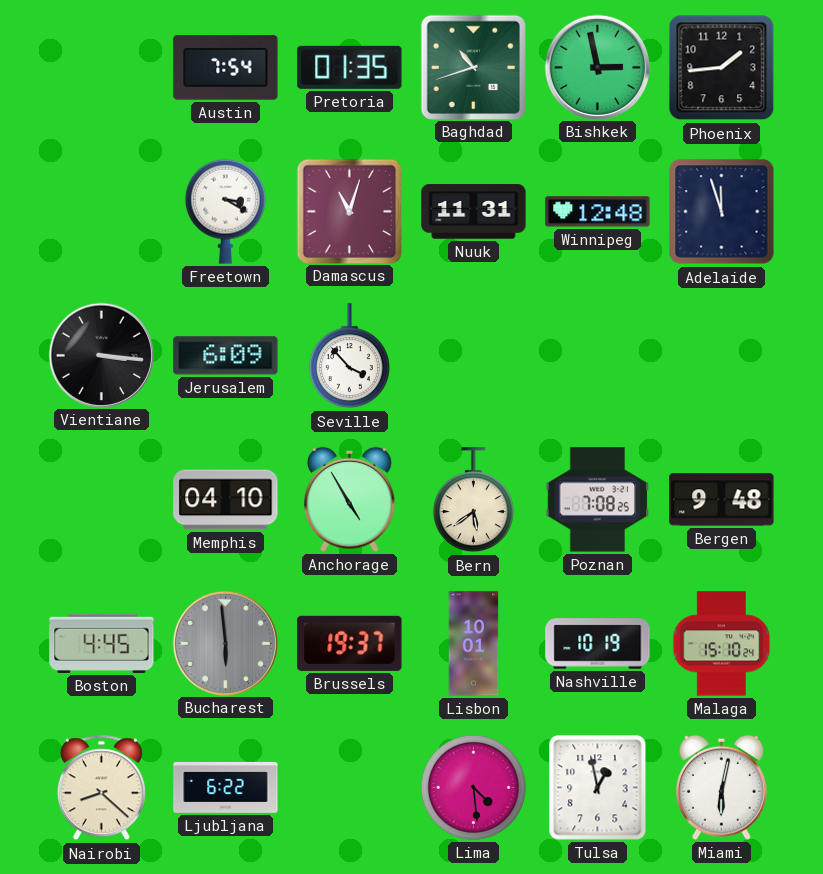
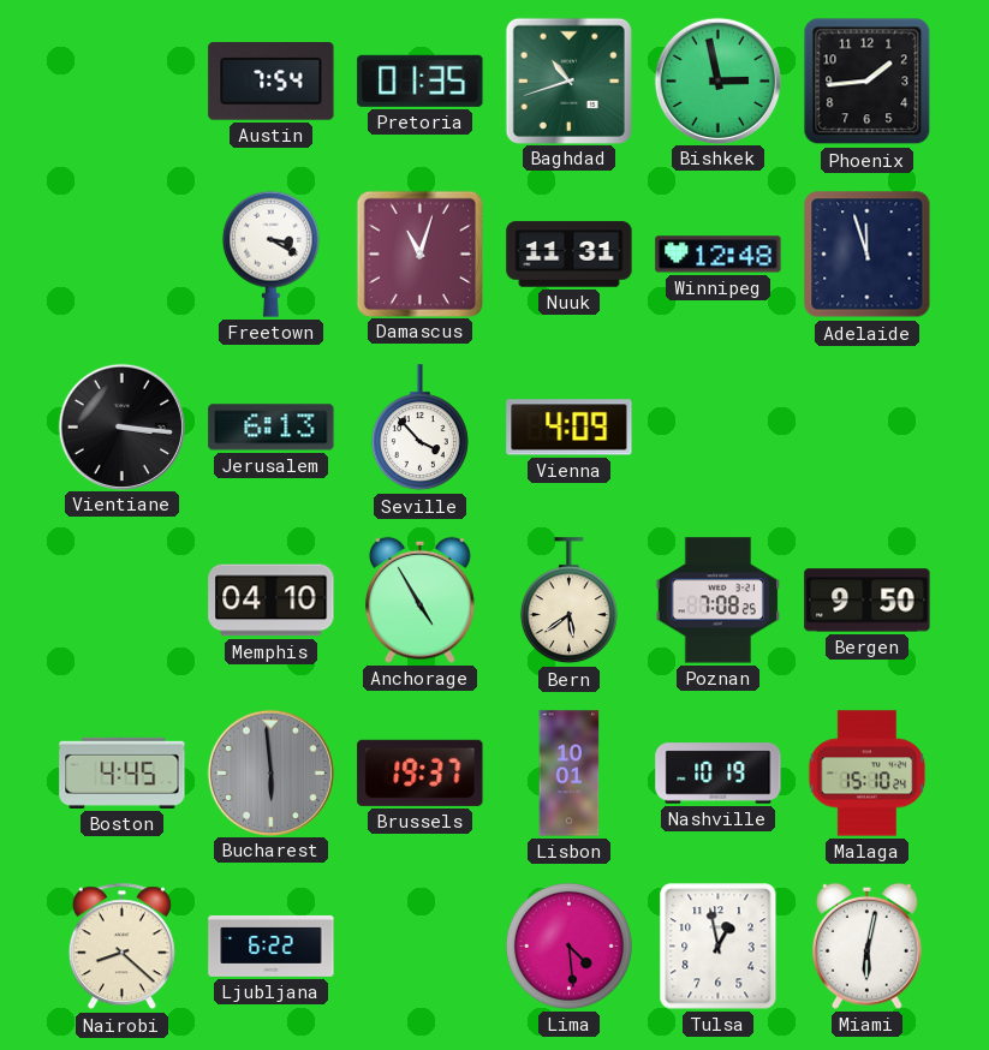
Jerusalem: 6:09 -> 6:13
Vienna: none -> 4:09
Bergen: 9:48 -> 9:50
